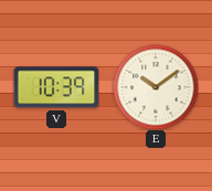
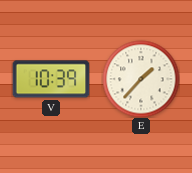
E: 10:09 -> 1:37
